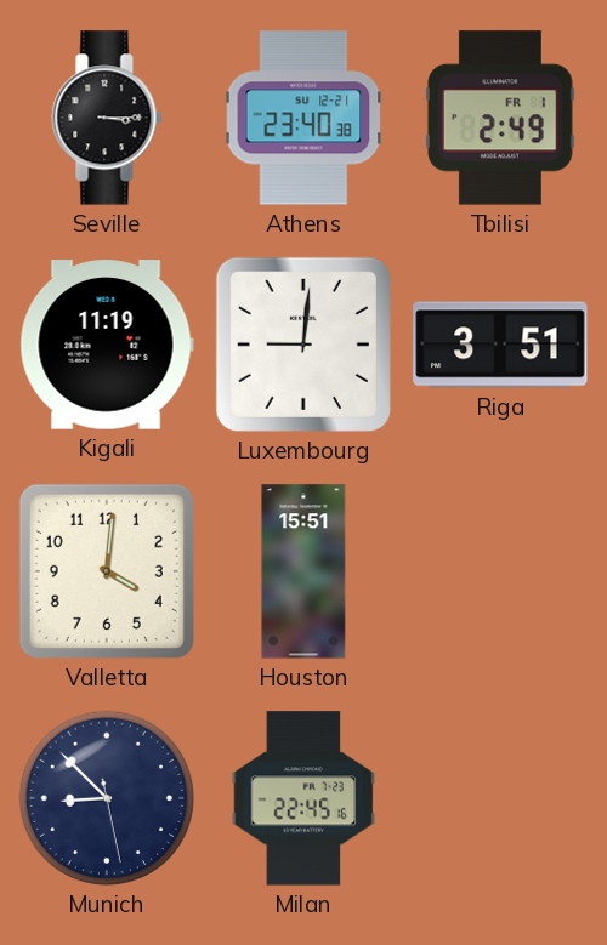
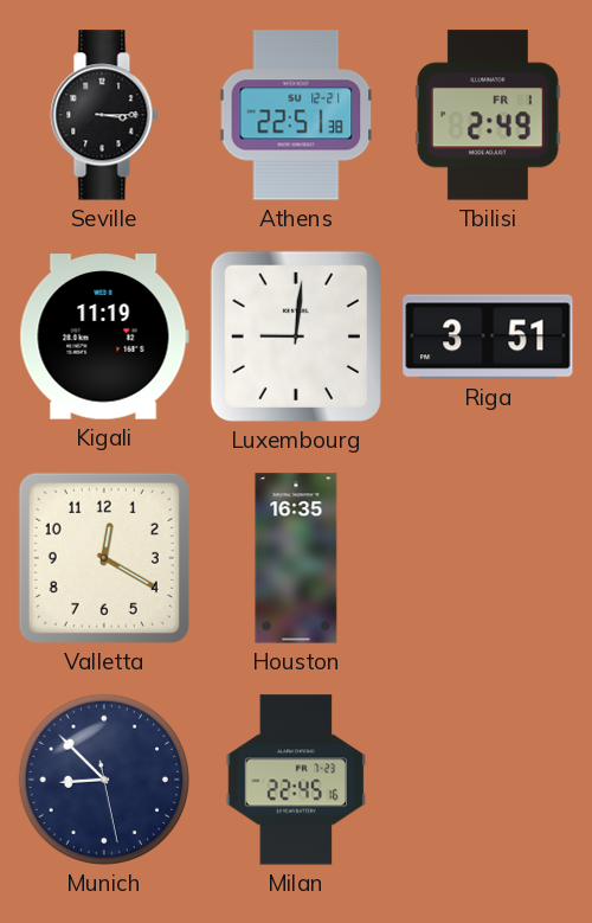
Athens: 23:40 -> 22:51
Valletta: 4:01 -> 12:20
Houston: 15:51 -> 16:35
